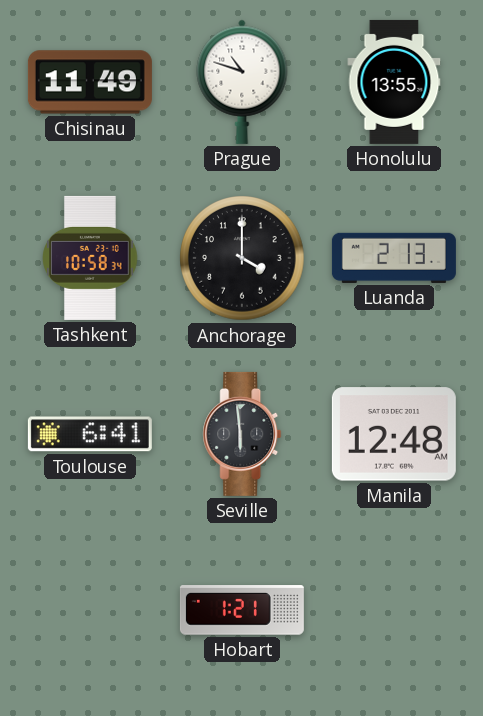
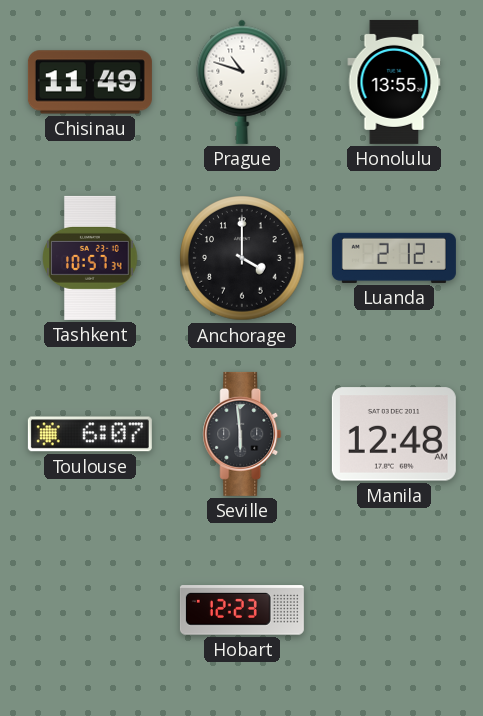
Tashkent: 10:58 -> 10:57
Luanda: 2:13 -> 2:12
Toulouse: 6:41 -> 6:07
Hobart: 1:21 -> 12:23
